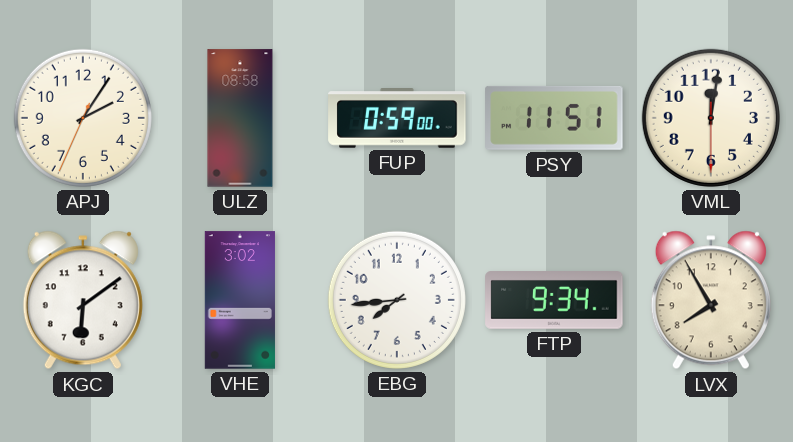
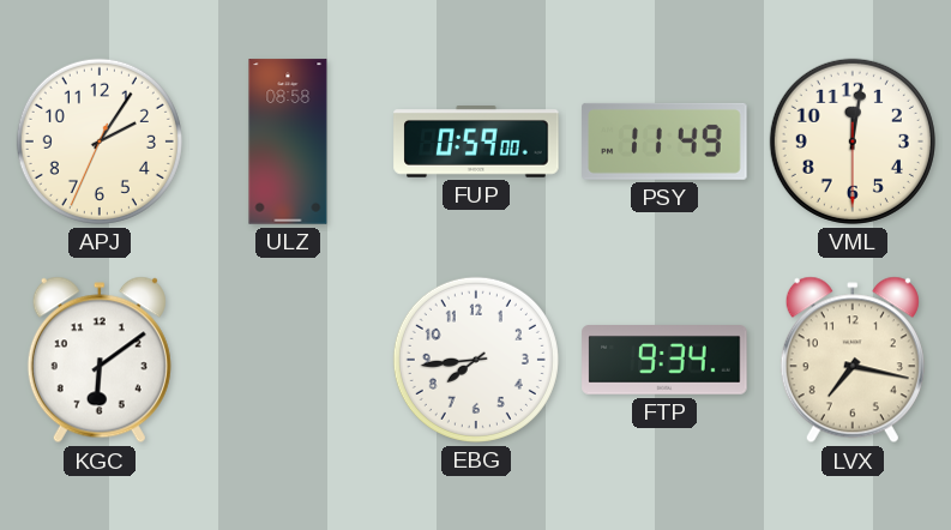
PSY: 11:51 -> 11:49
VHE: 3:02 -> none
LVX: 7:55 -> 7:17
